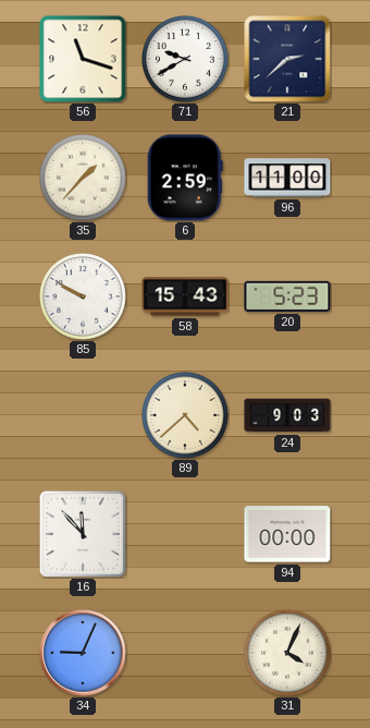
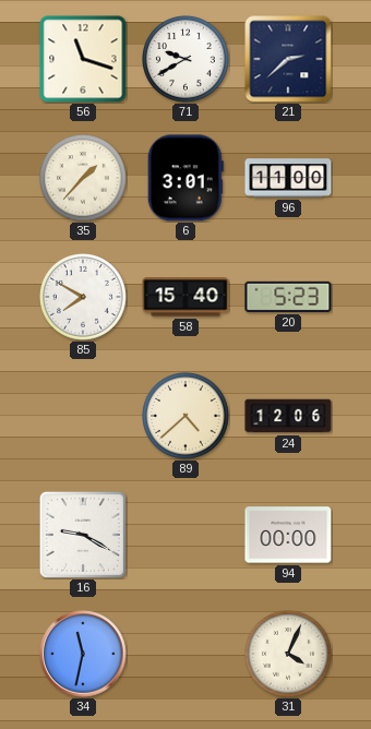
6: 2:59 -> 3:01
85: 9:50 -> 7:50
58: 15:43 -> 15:40
24: 9:03 -> 12:06
16: 11:53 -> 9:20
34: 9:04 -> 11:32
